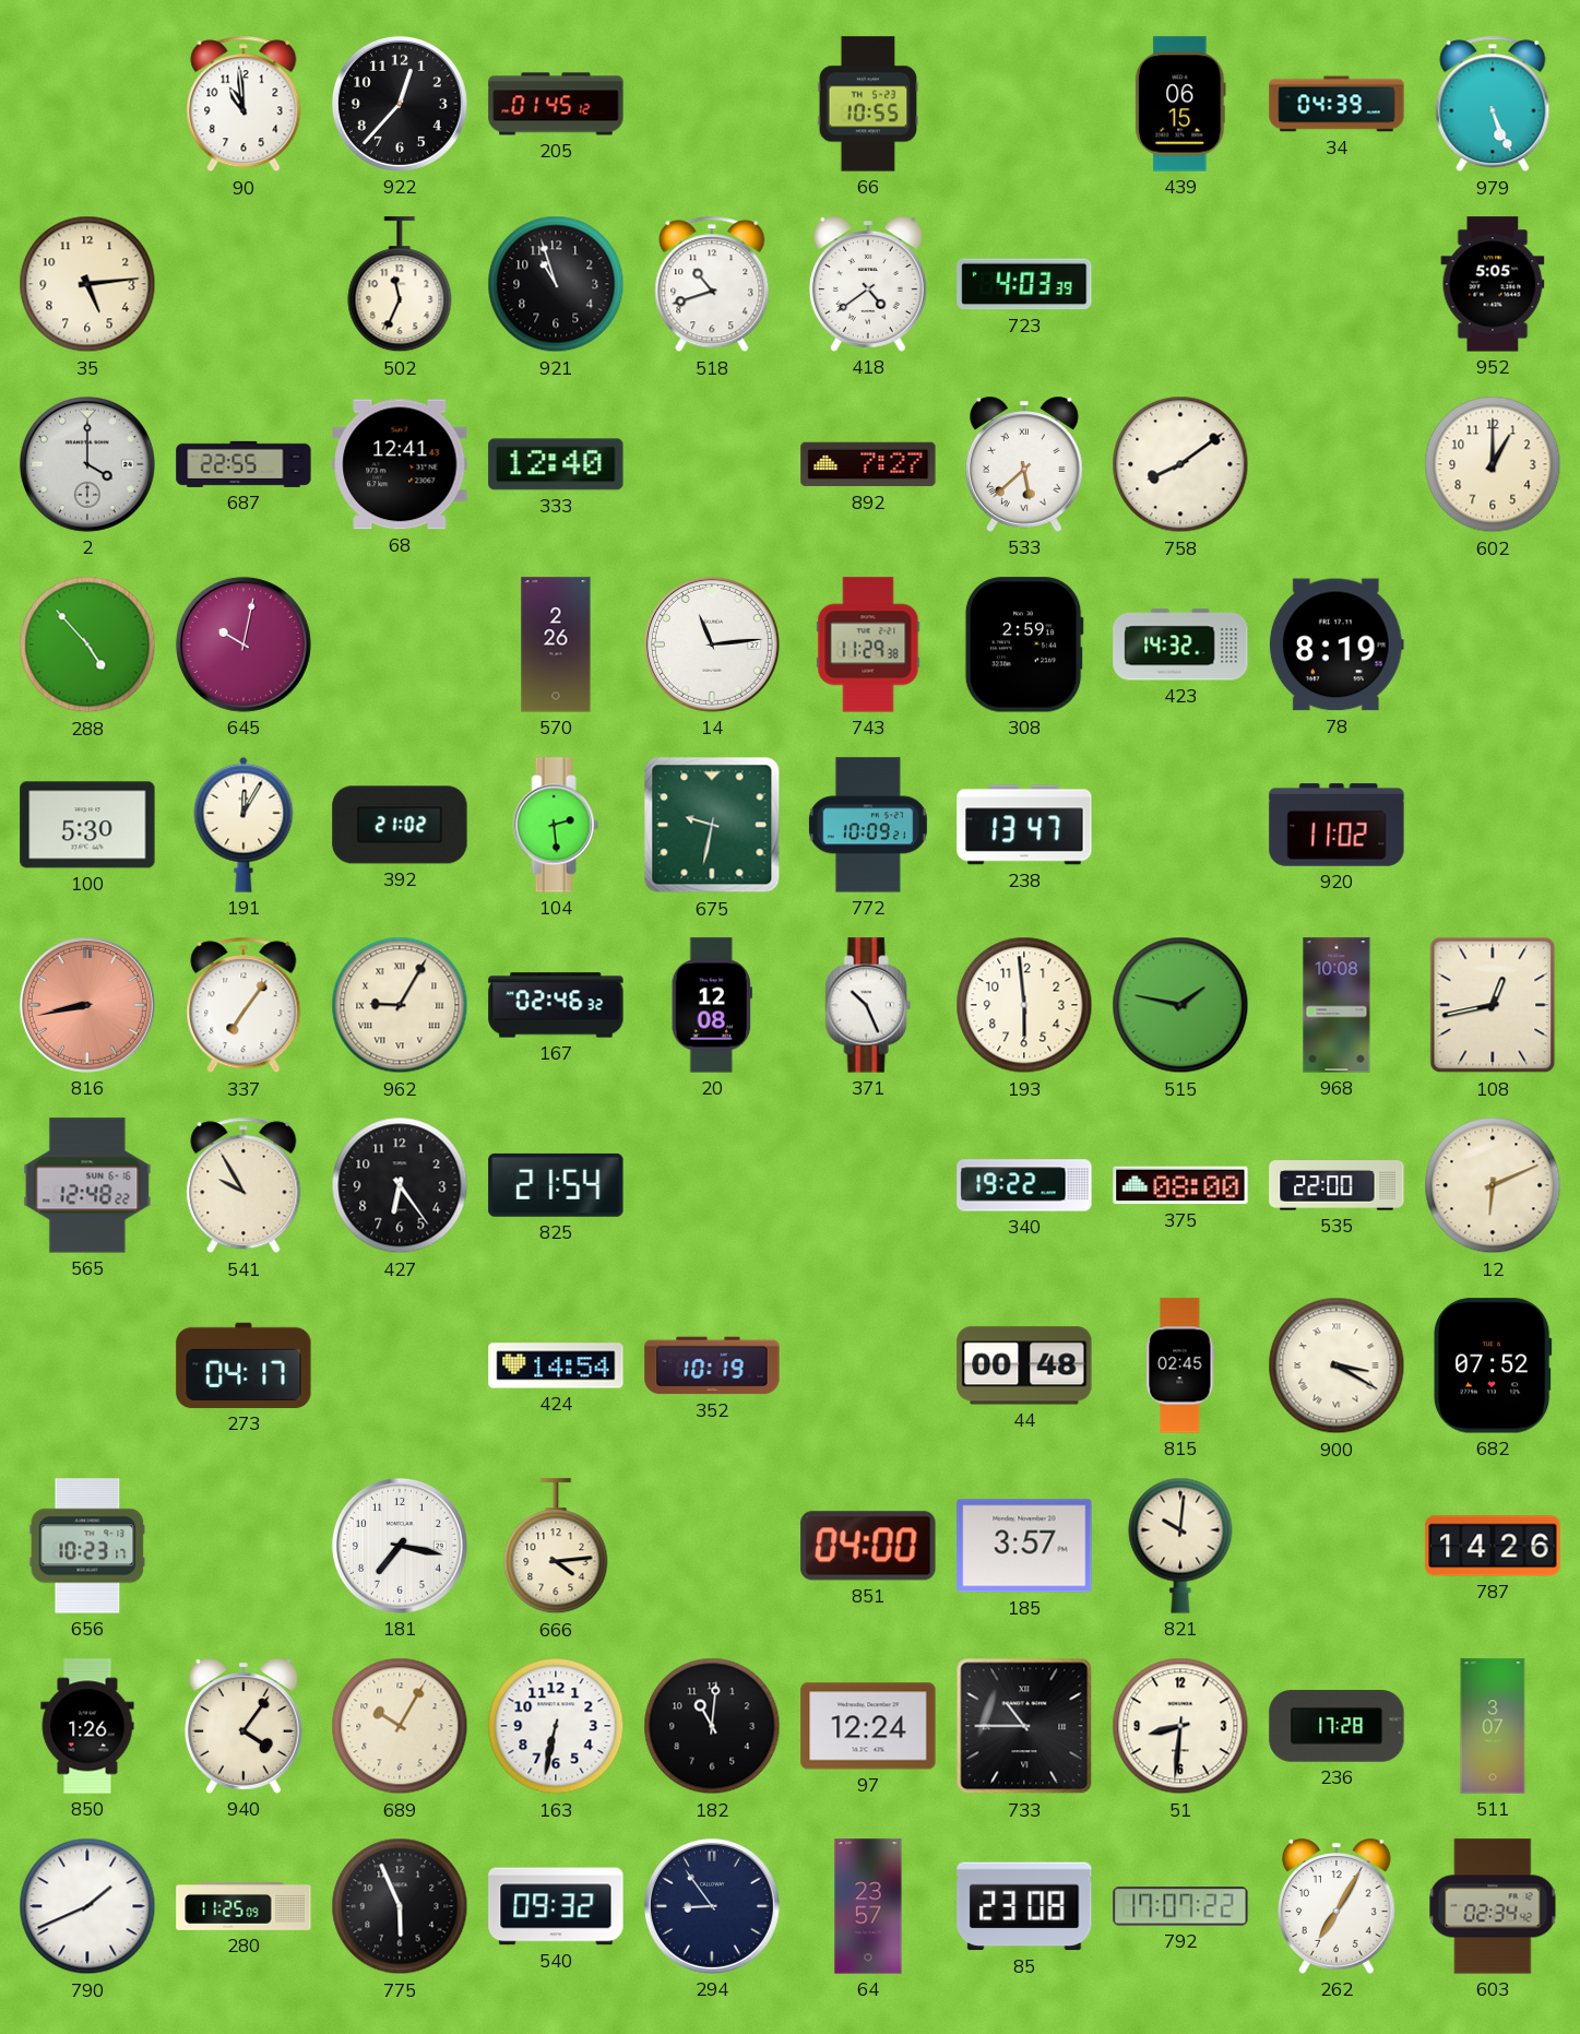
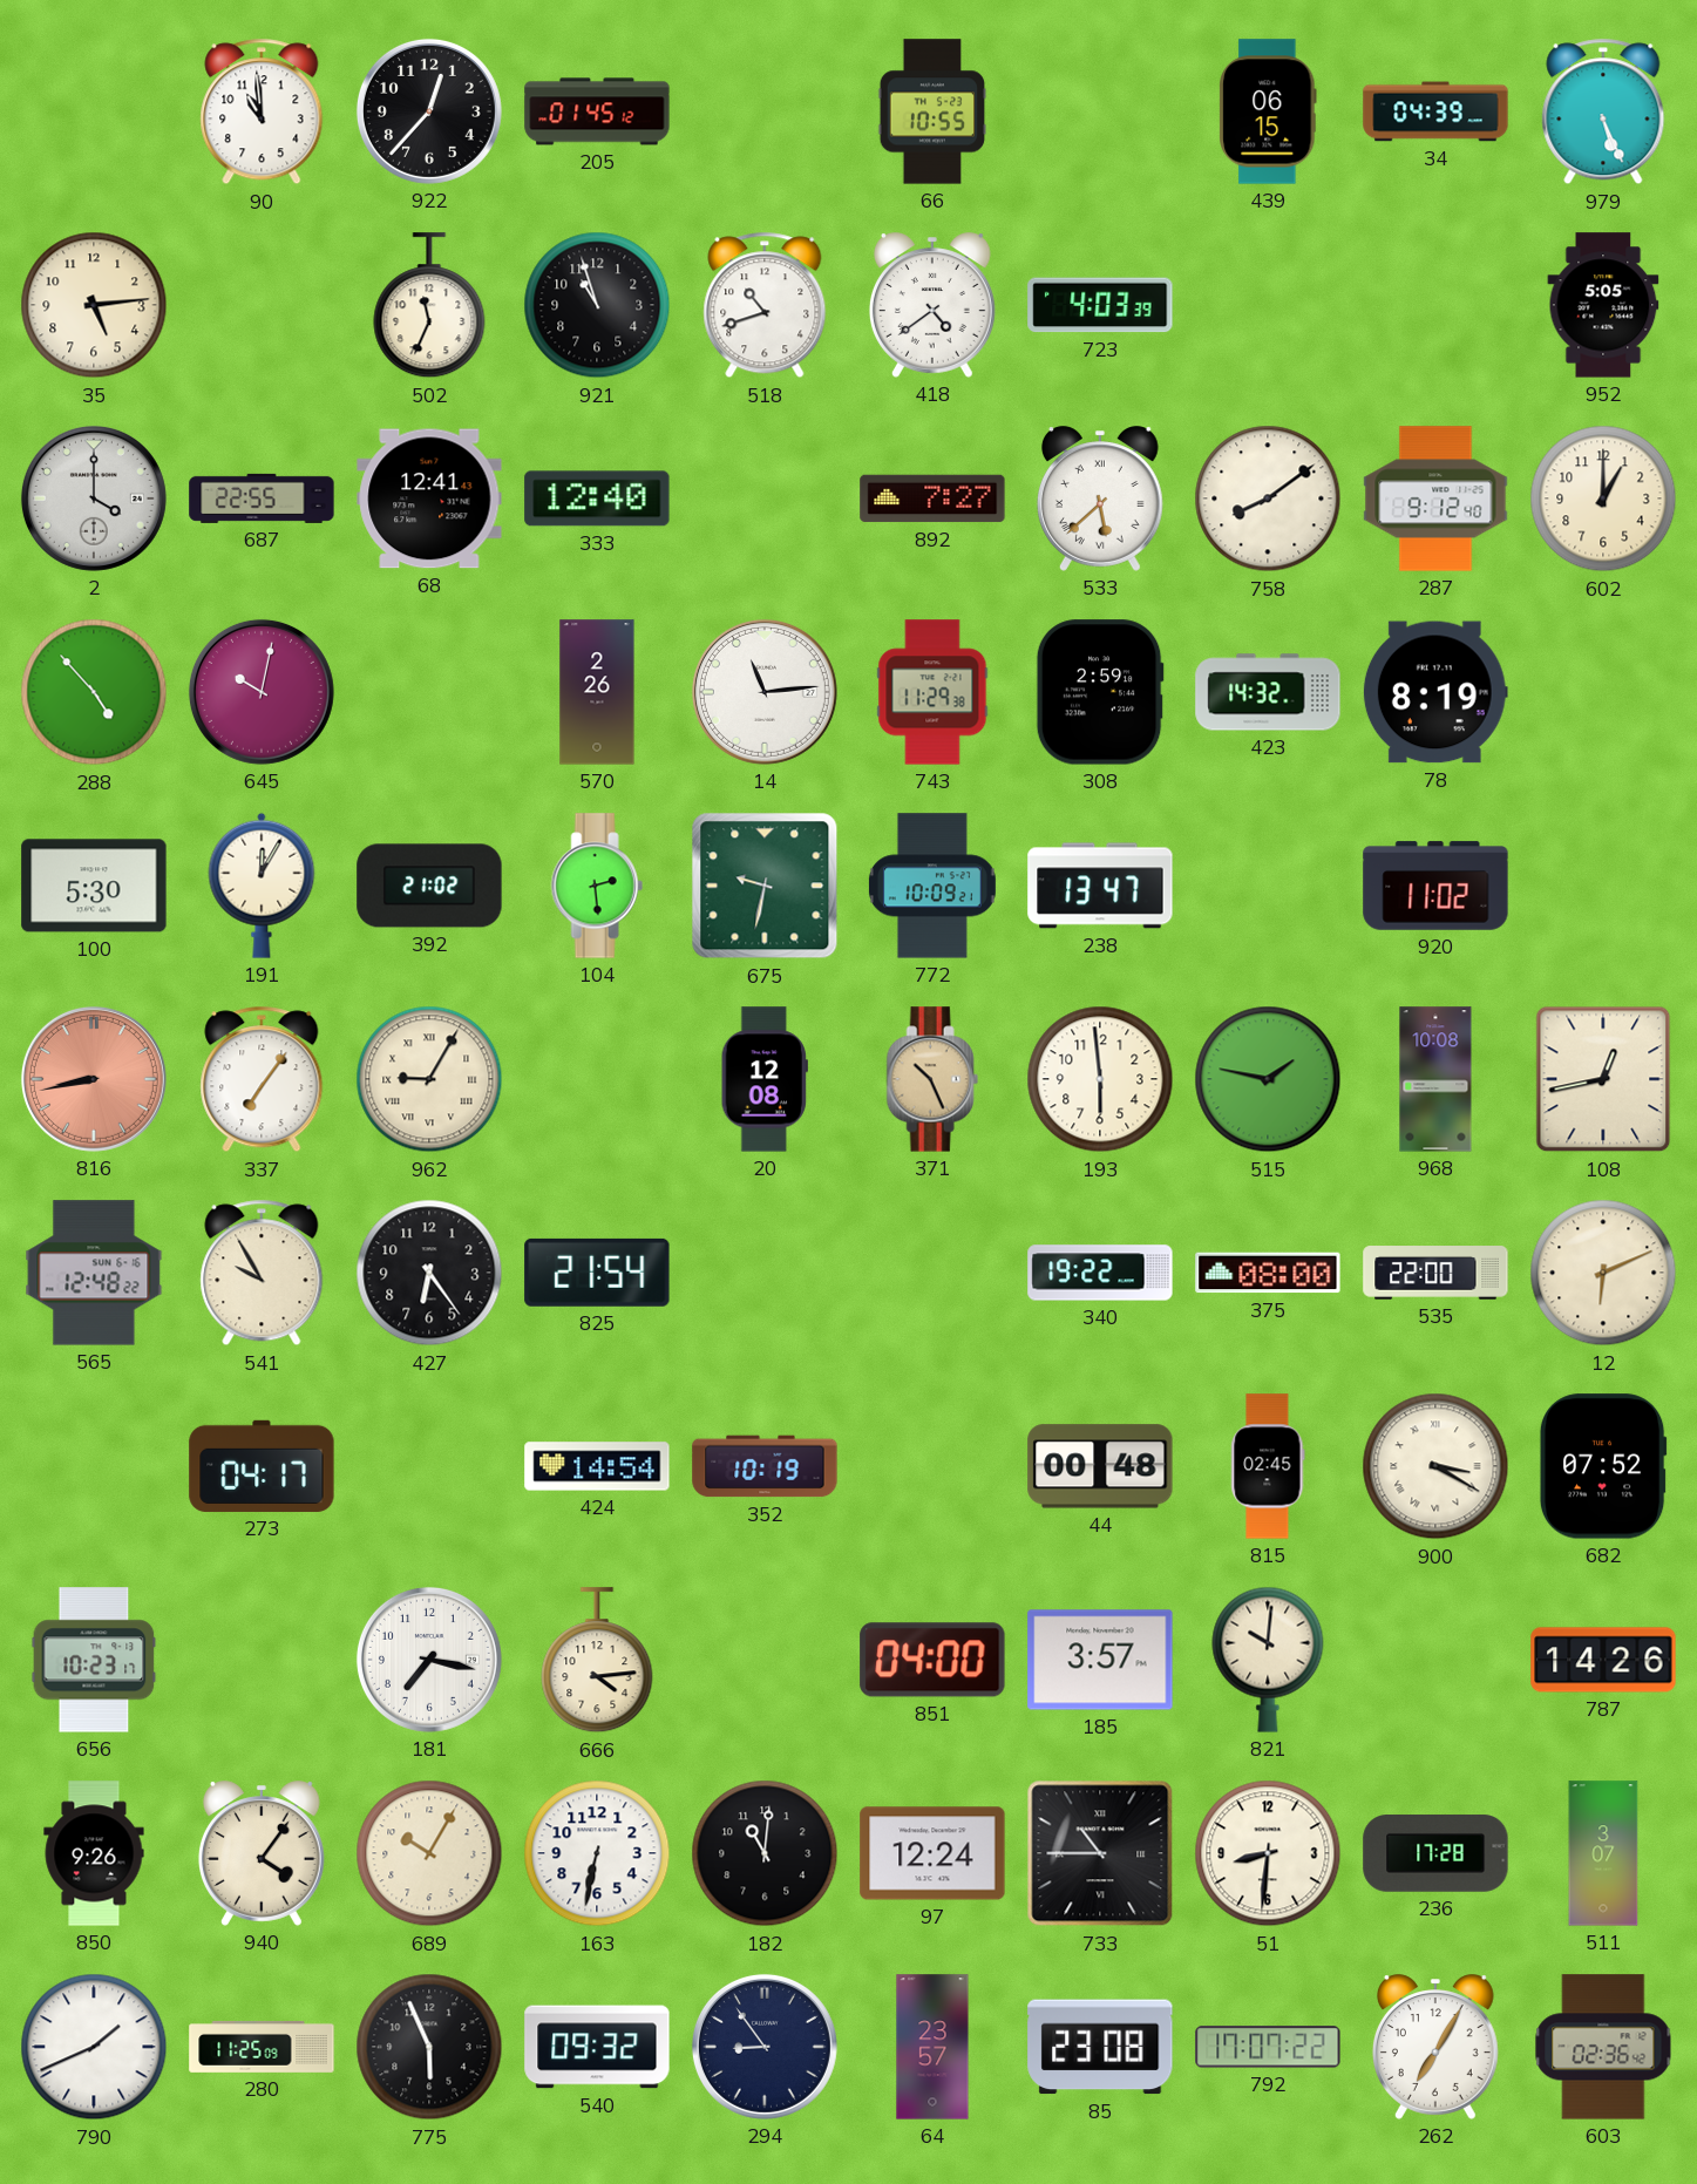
287: none -> 9:12
167: 02:46 -> none
371 dial: white -> champagne
850: 1:26 -> 9:26
603: 02:34 -> 02:36
